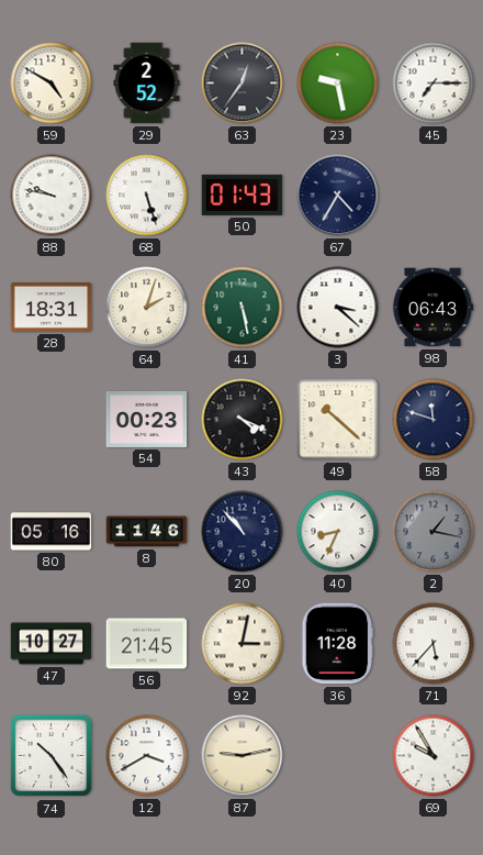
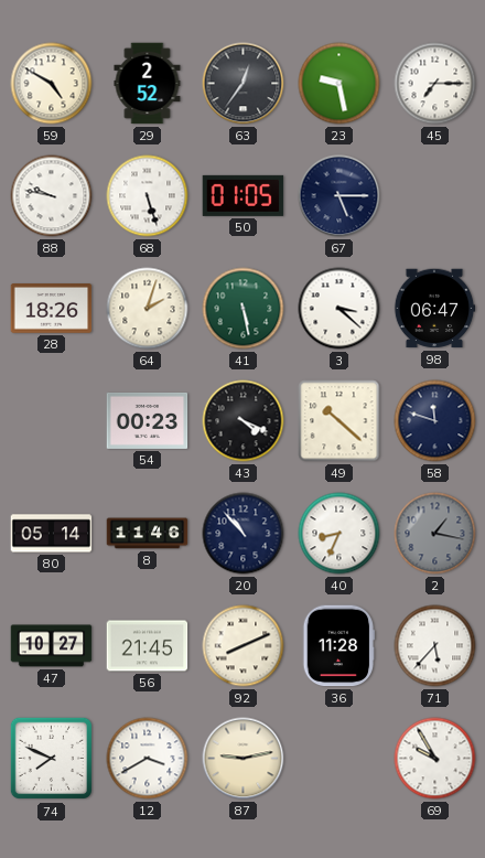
50: 01:43 -> 01:05
67: 4:35 -> 5:15
28: 18:31 -> 18:26
98: 06:43 -> 06:47
80: 05:16 -> 05:14
92: 3:02 -> 8:11
74: 10:24 -> 7:49
